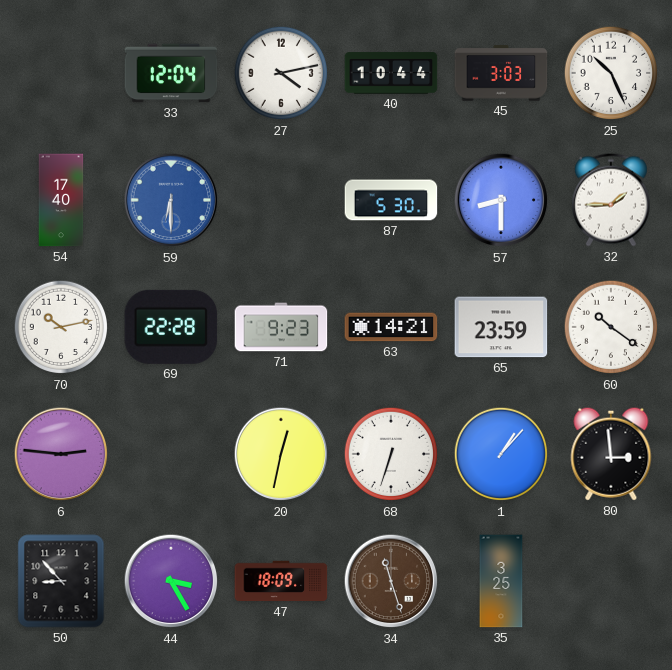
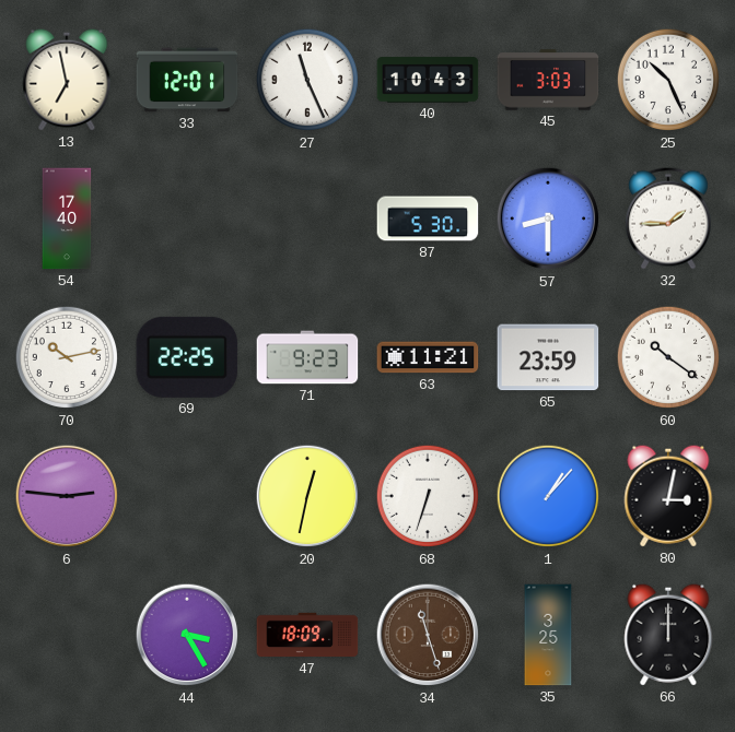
13: none -> 6:58
33: 12:04 -> 12:01
27: 4:13 -> 11:26
40: 10:44 -> 10:43
59: 6:30 -> none
69: 22:28 -> 22:25
63: 14:21 -> 11:21
80: 2:59 -> 3:02
50: 8:53 -> none
66: none -> 12:00
